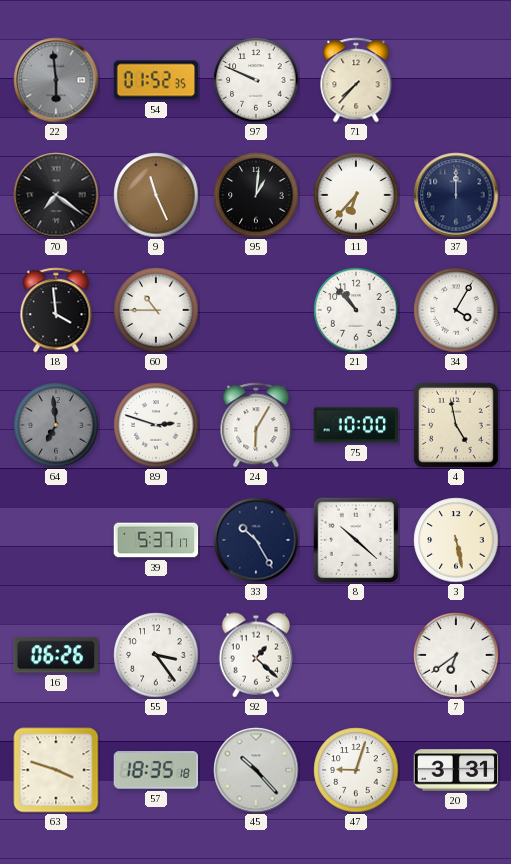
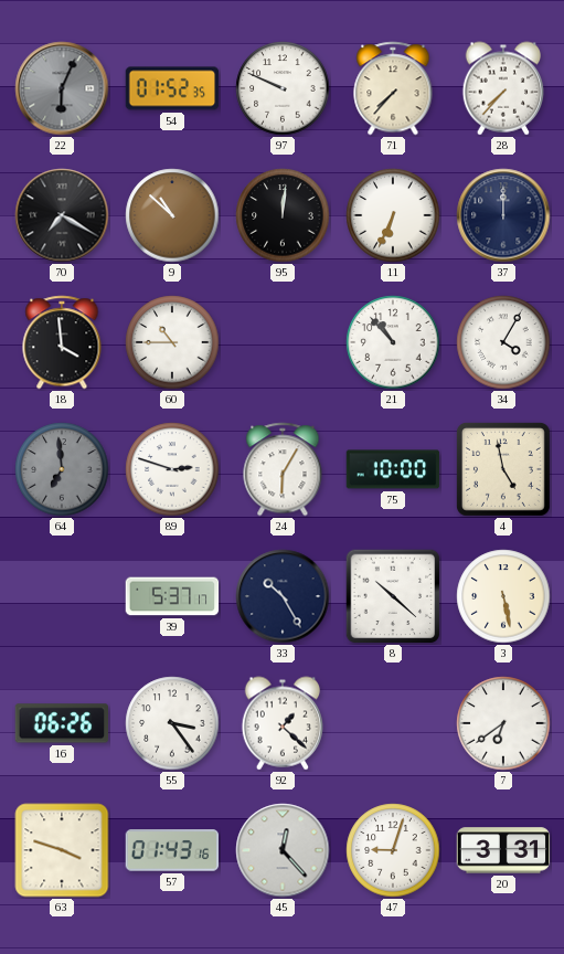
22: 5:59 -> 6:04
28: none -> 7:37
70: 7:21 -> 7:20
9: 11:26 -> 10:52
95: 1:01 -> 12:01
11: 6:37 -> 6:34
57: 18:35 -> 01:43
45: 10:23 -> 12:23
